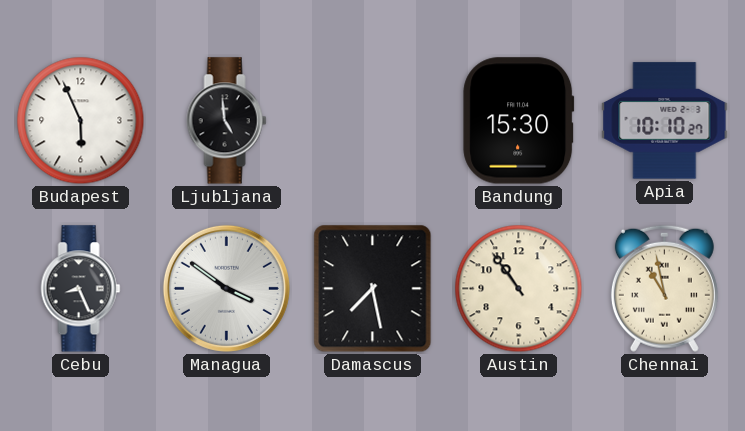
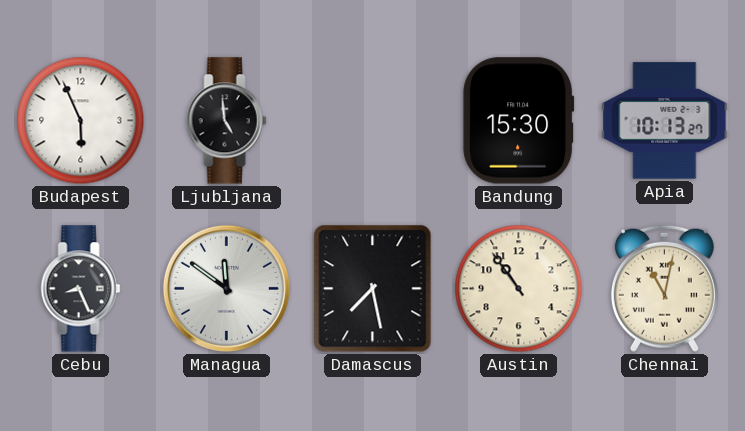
Apia: 10:10 -> 10:13
Managua: 3:51 -> 11:51
Chennai: 10:58 -> 11:02
